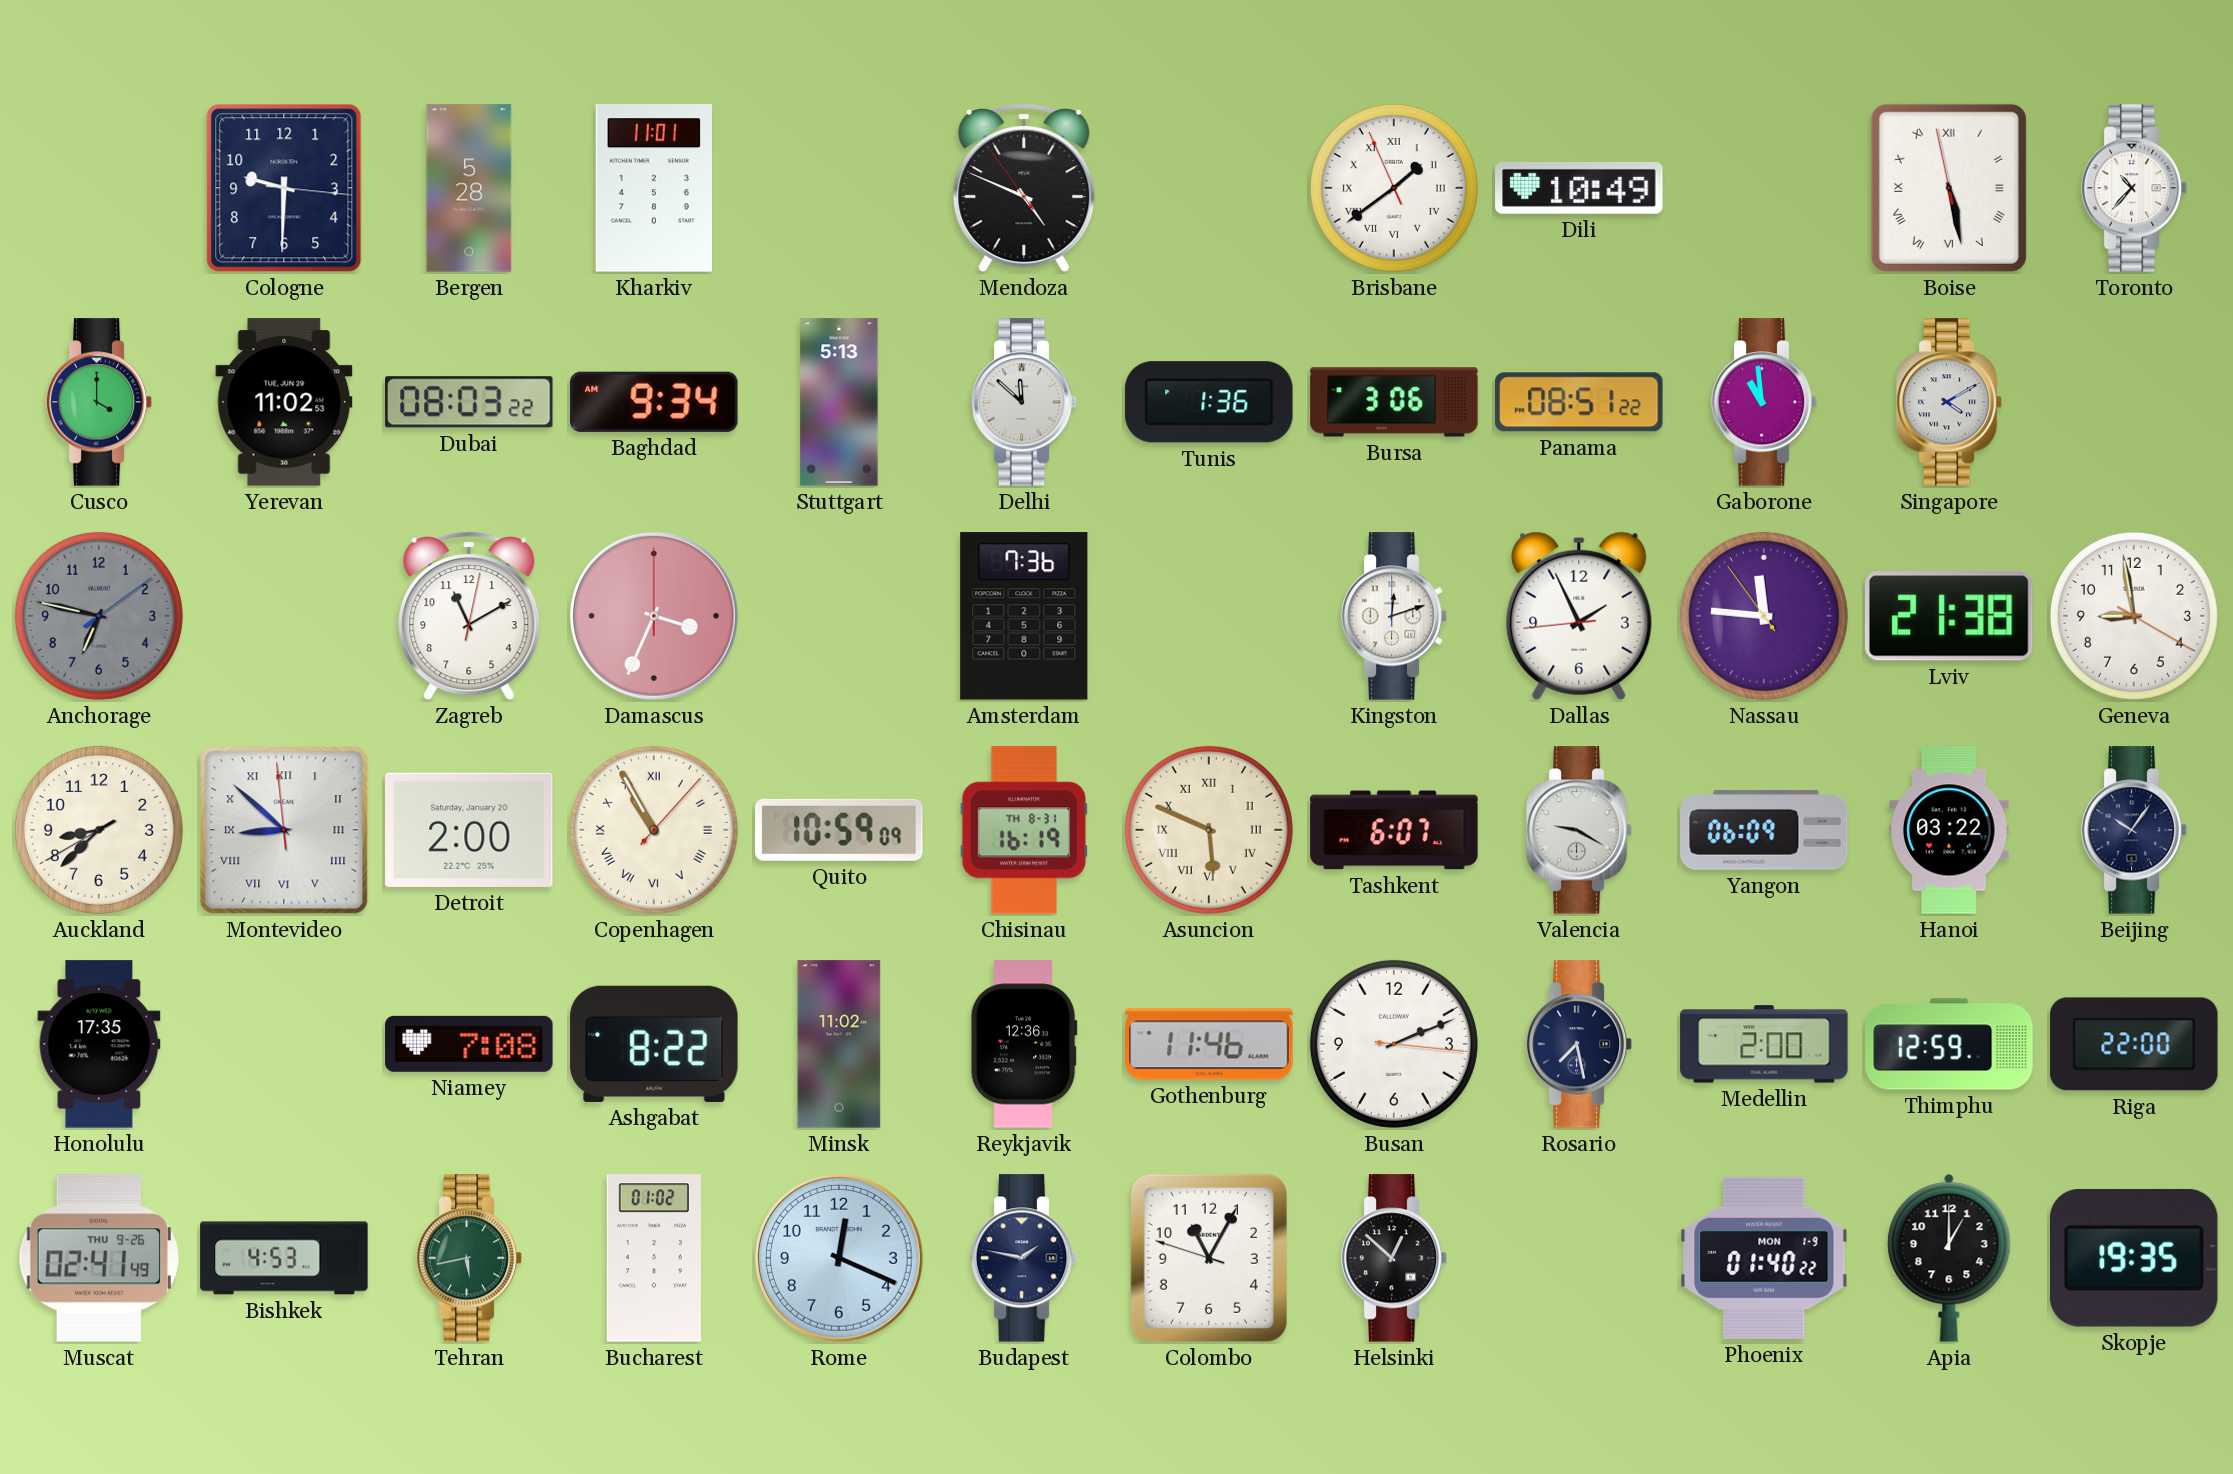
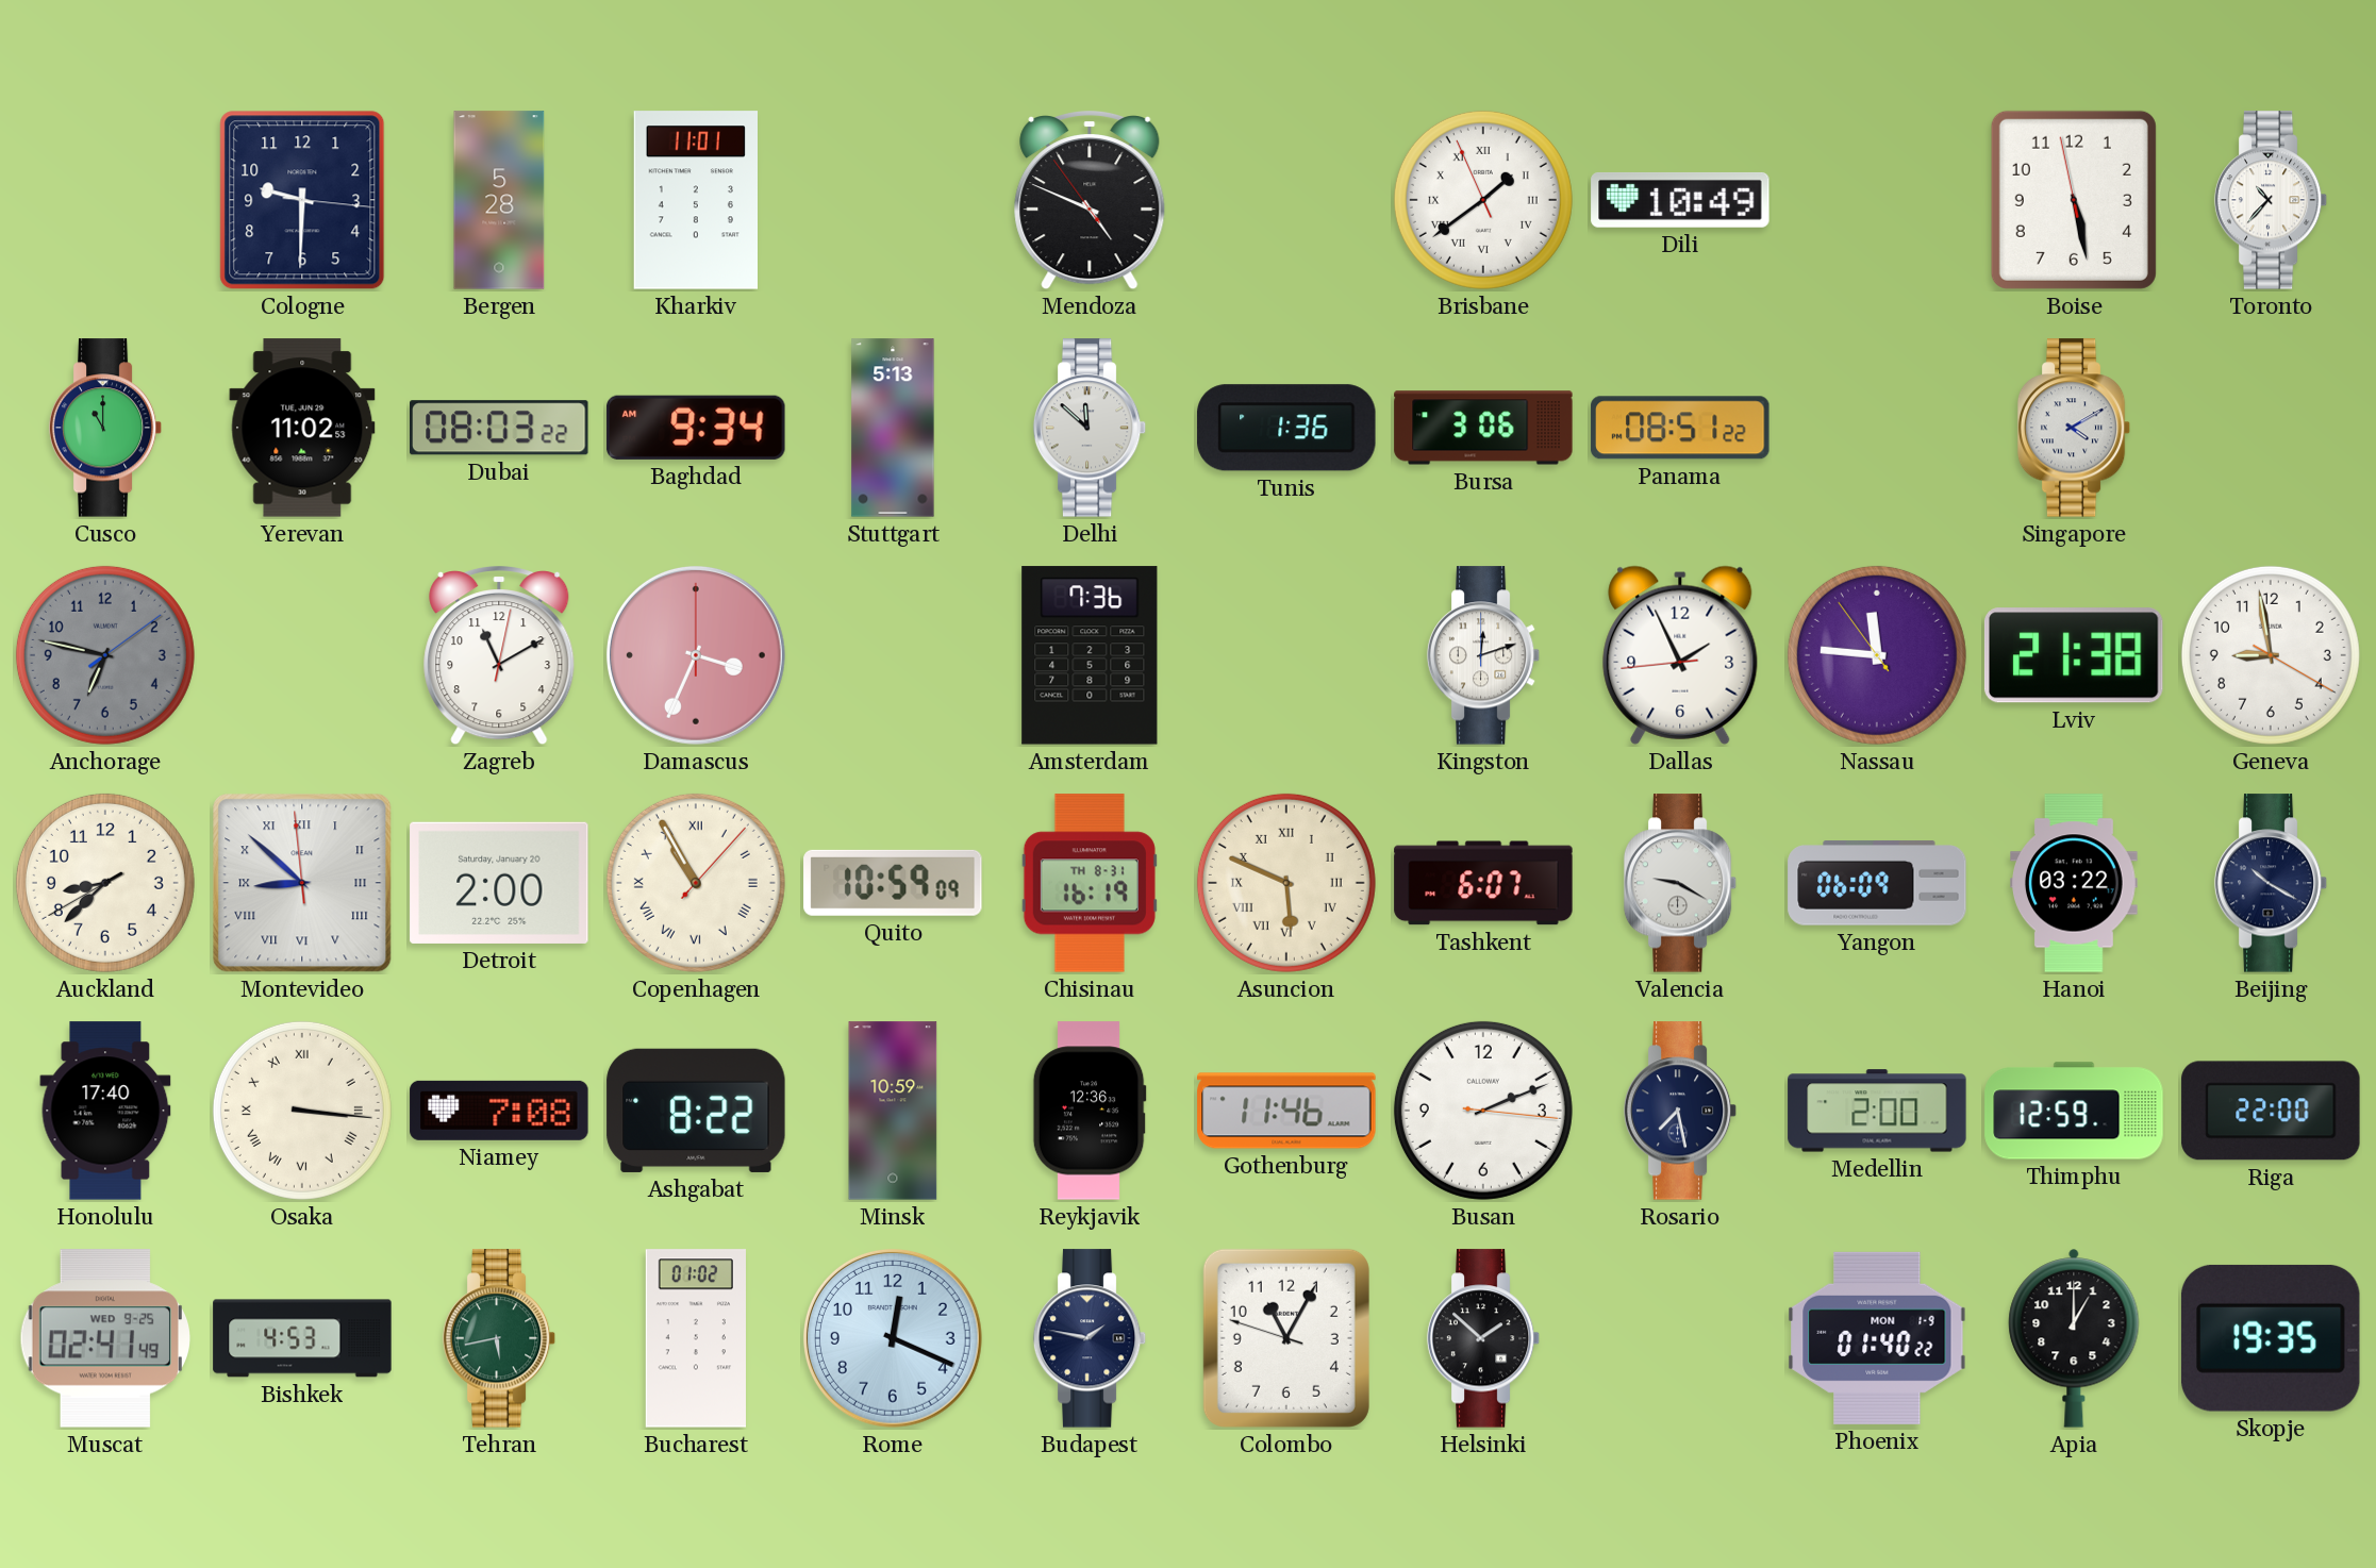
Boise numerals: Roman -> Arabic
Cusco: 4:00 -> 11:00
Gaborone: 10:59 -> none
Beijing: 10:06 -> 10:20
Honolulu: 17:35 -> 17:40
Osaka: none -> 3:16
Minsk: 11:02 -> 10:59
Muscat date: THU 9-26 -> WED 9-25
Helsinki: 12:52 -> 1:52
